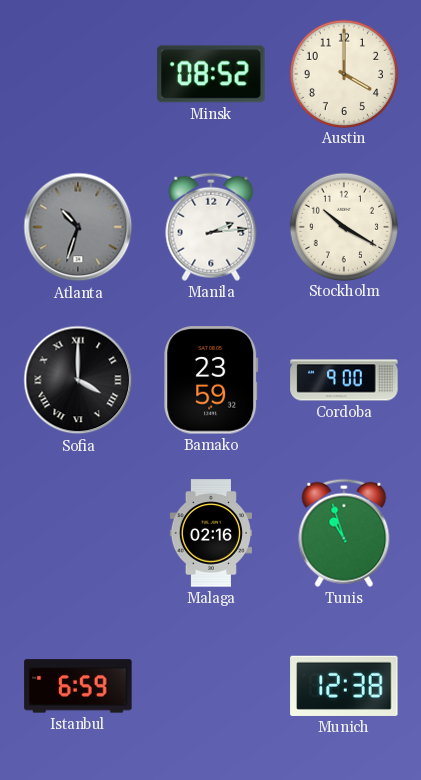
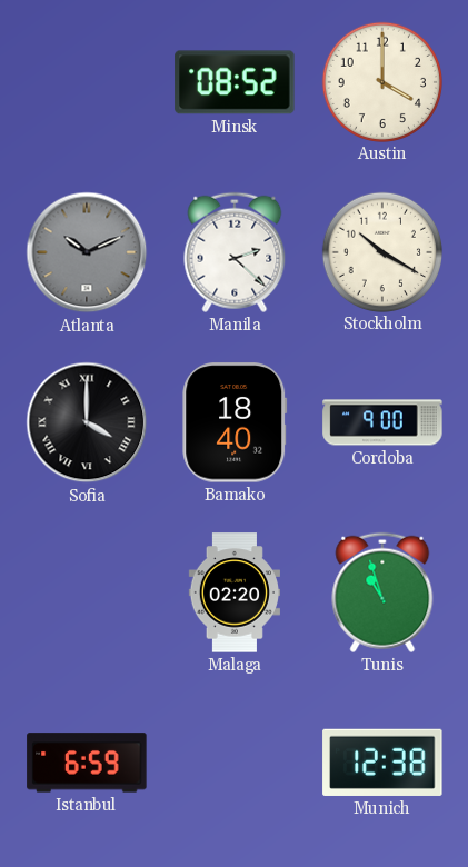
Atlanta: 10:33 -> 10:11
Manila: 2:14 -> 2:22
Bamako: 23:59 -> 18:40
Malaga: 02:16 -> 02:20
